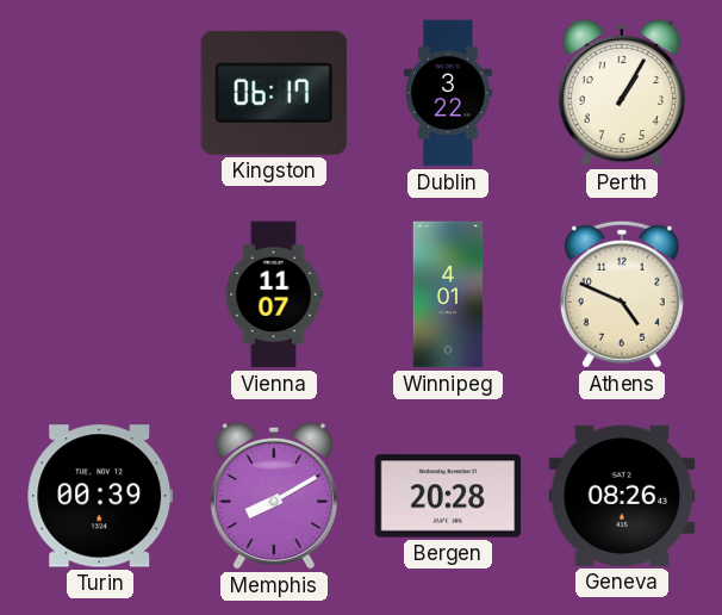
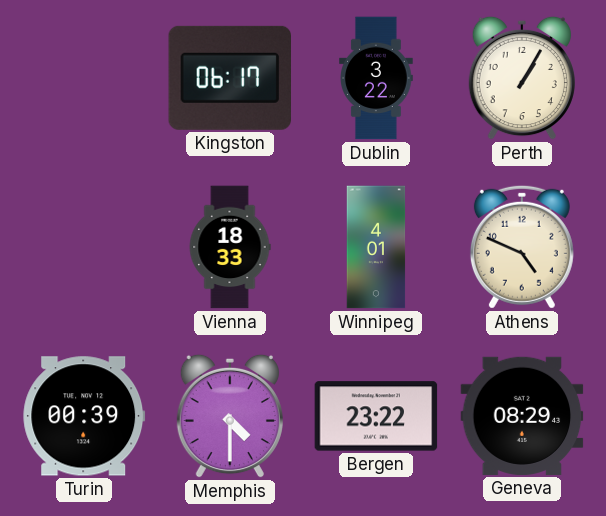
Vienna: 11:07 -> 18:33
Memphis: 8:10 -> 4:30
Bergen: 20:28 -> 23:22
Geneva: 08:26 -> 08:29
